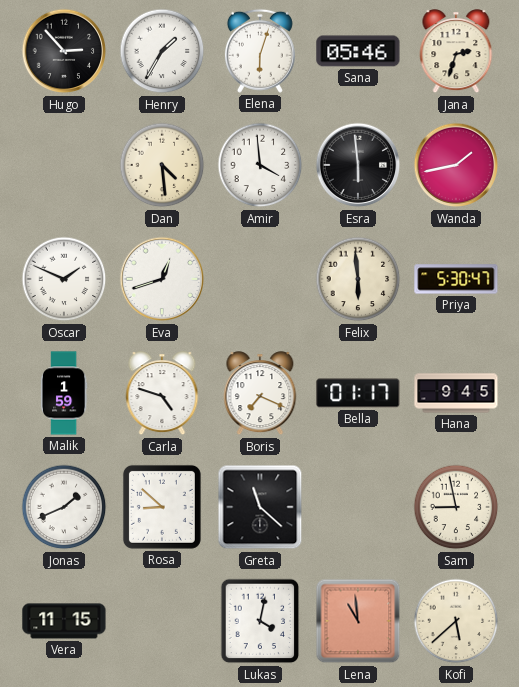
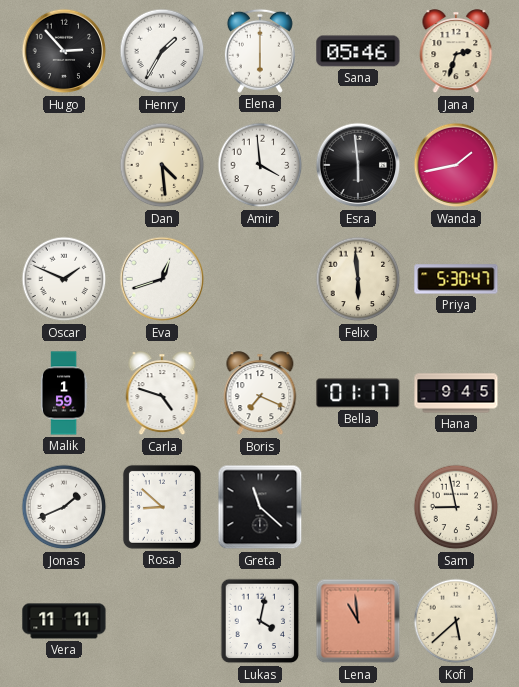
Elena: 6:03 -> 6:00
Vera: 11:15 -> 11:11
